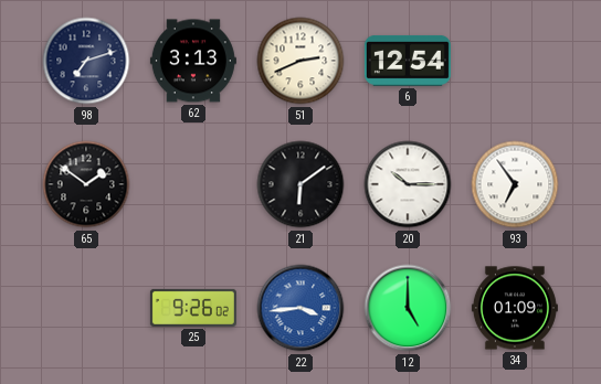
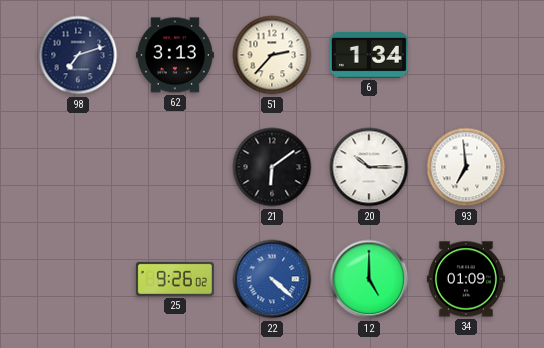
51: 2:41 -> 2:37
6: 12:54 -> 1:34
65: 1:51 -> none
93: 6:54 -> 6:59
22: 3:44 -> 4:22
